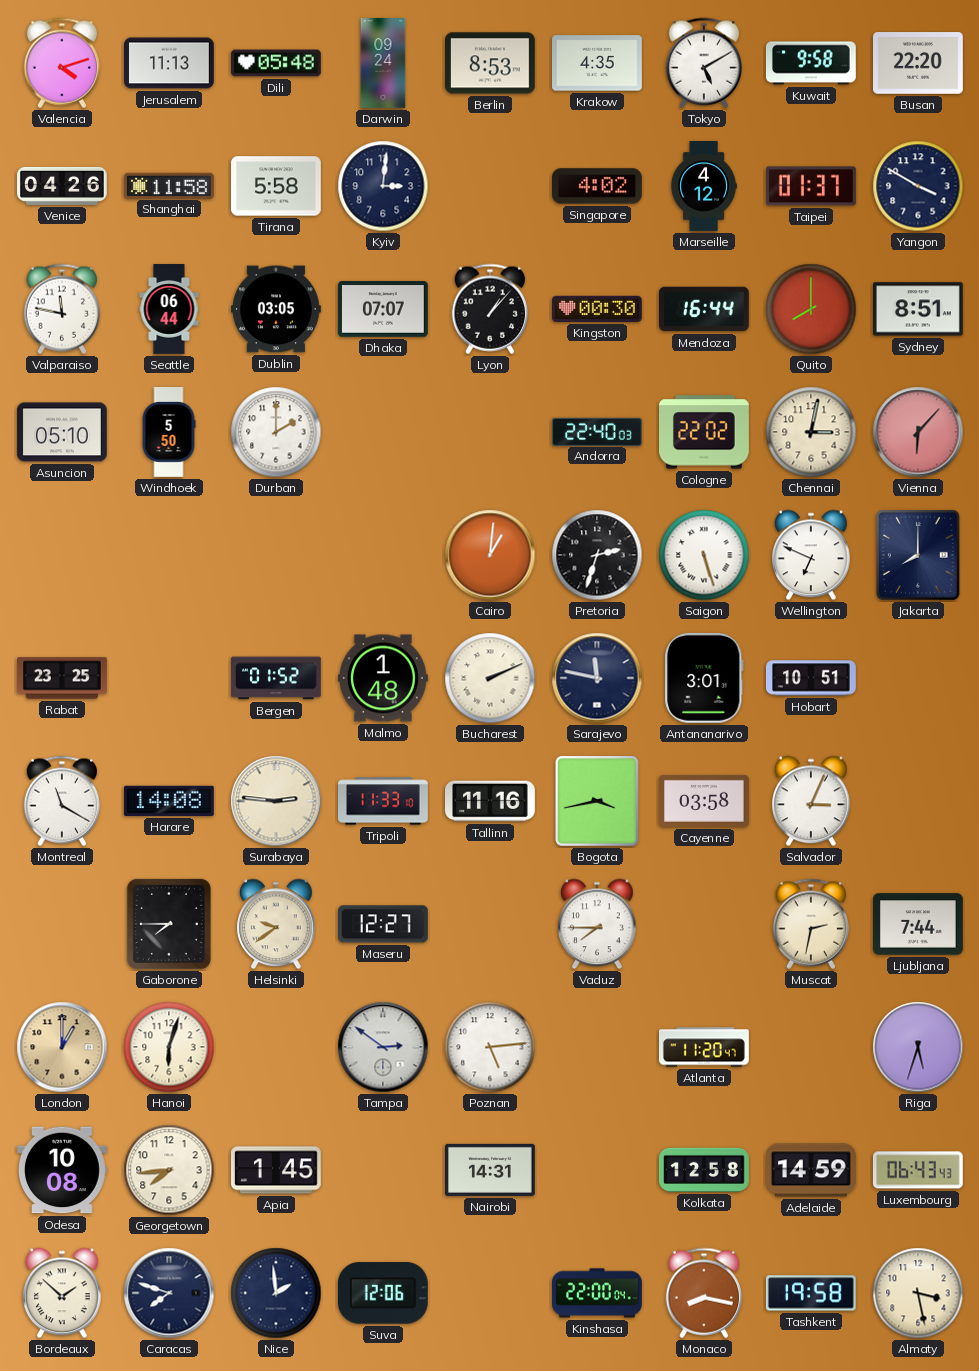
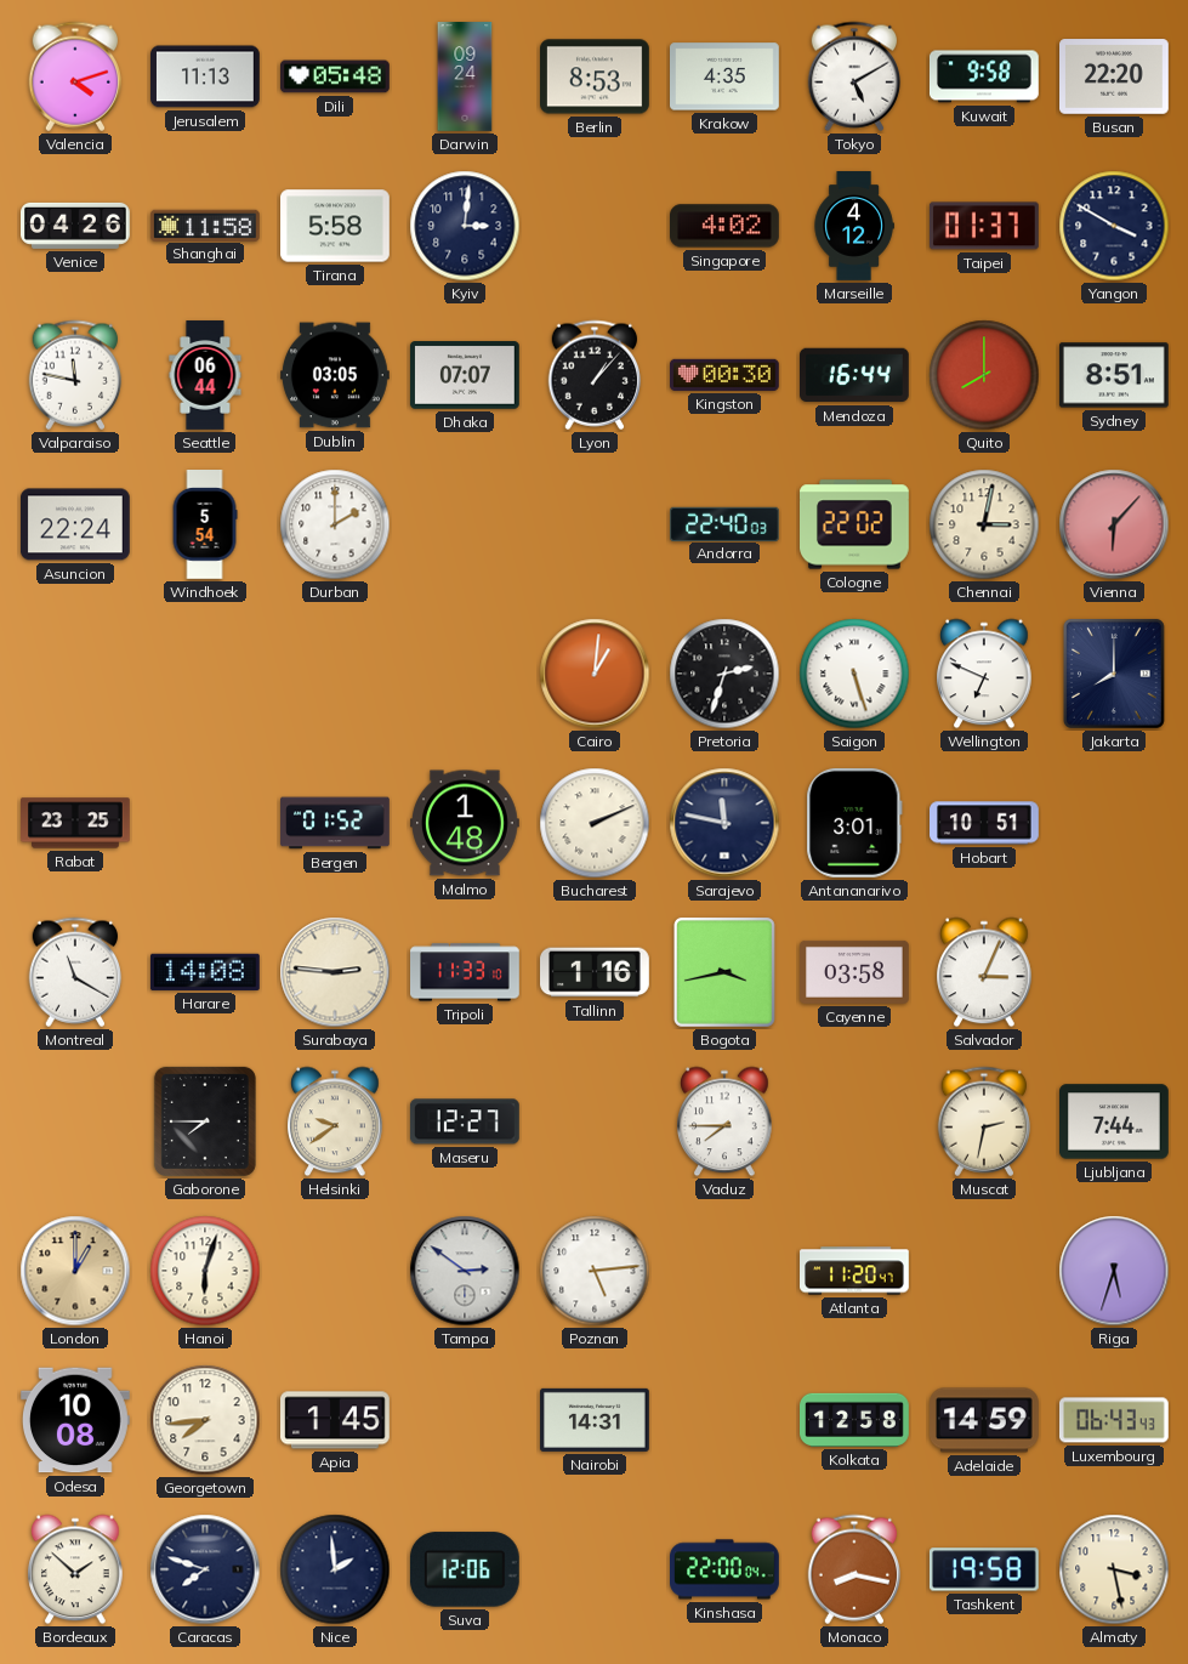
Asuncion: 05:10 -> 22:24
Windhoek: 5:50 -> 5:54
Tallinn: 11:16 -> 1:16
